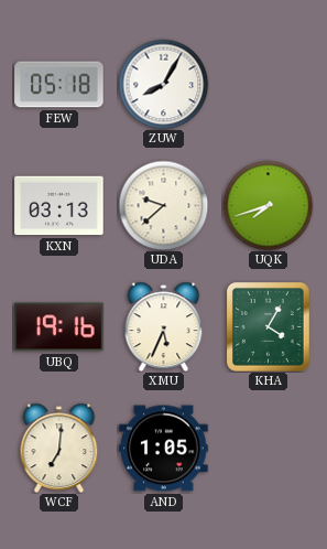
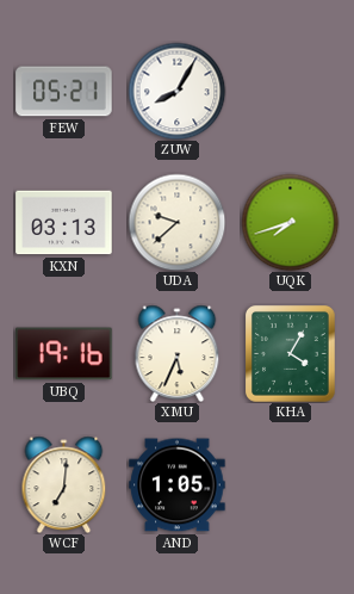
FEW: 05:18 -> 05:21
